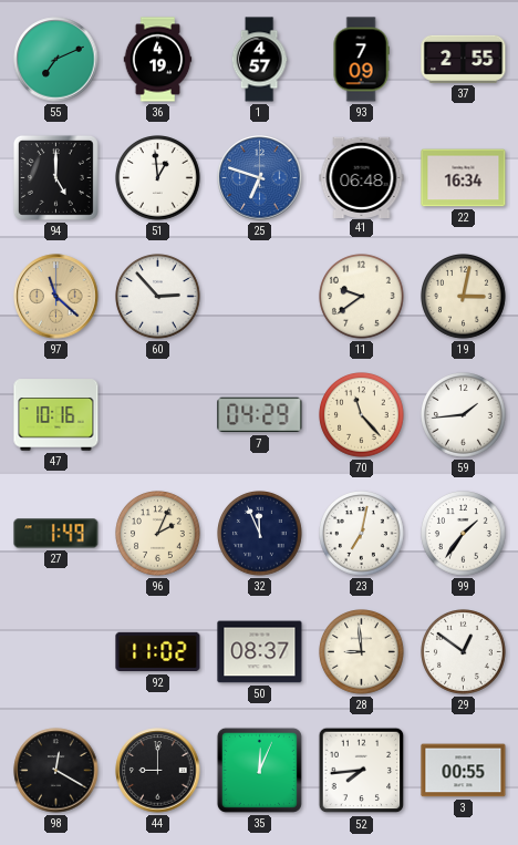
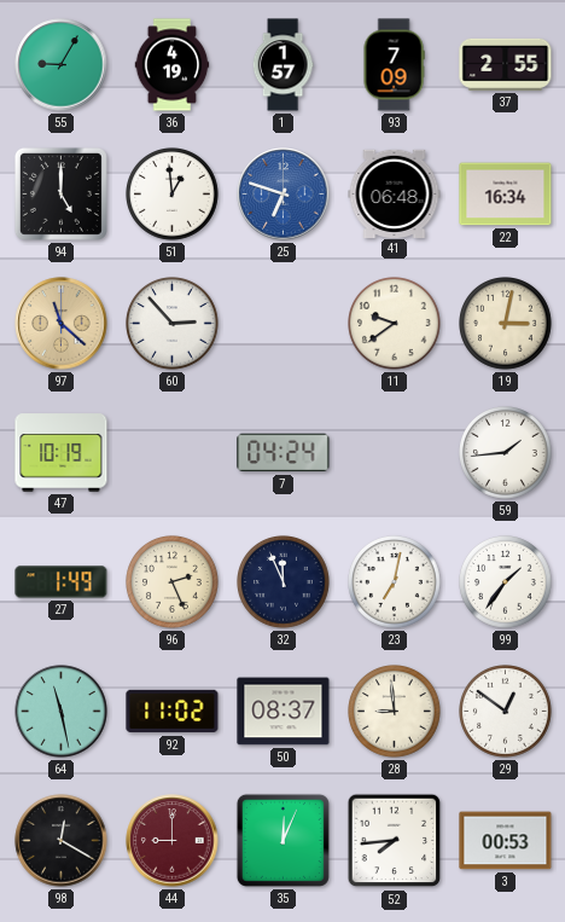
55: 7:11 -> 9:05
1: 4:57 -> 1:57
47: 10:16 -> 10:19
7: 04:29 -> 04:24
70: 11:23 -> none
96: 2:04 -> 2:26
64: none -> 11:28
44 dial: black -> burgundy
3: 00:55 -> 00:53
